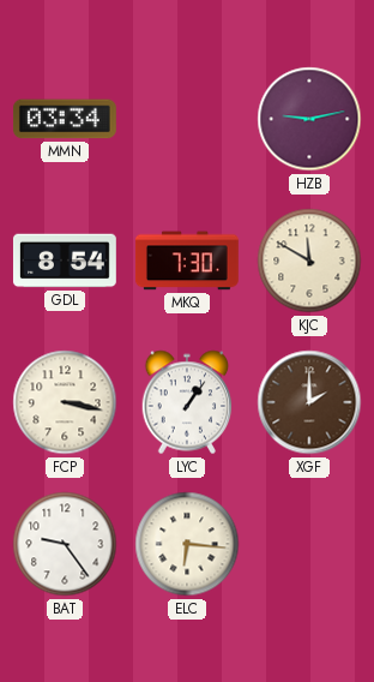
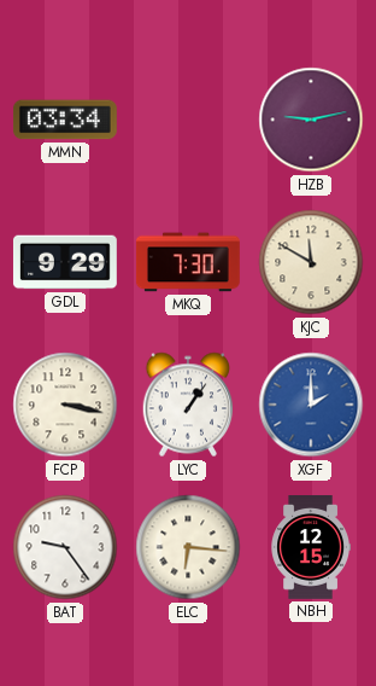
GDL: 8:54 -> 9:29
XGF dial: brown -> blue
NBH: none -> 12:15
